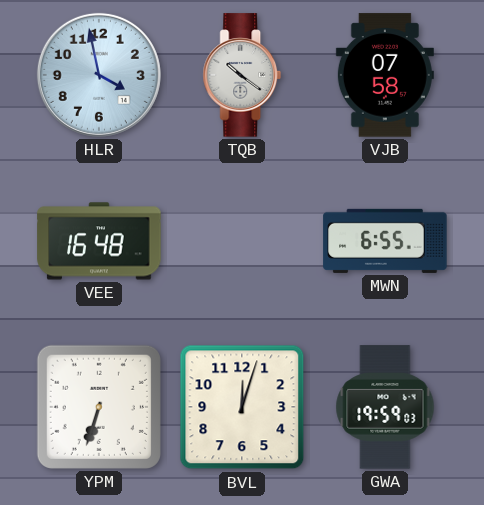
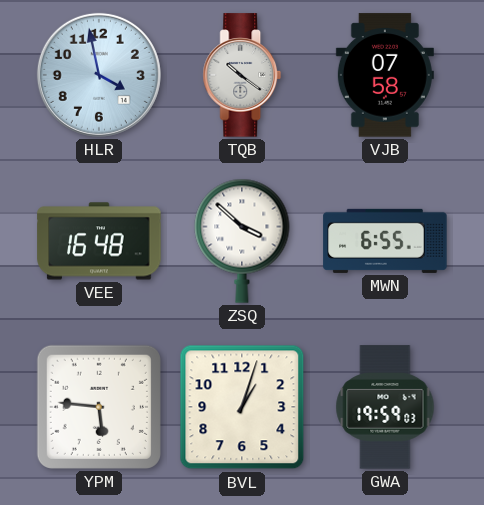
ZSQ: none -> 3:52
YPM: 6:33 -> 5:46
BVL: 12:03 -> 1:03
